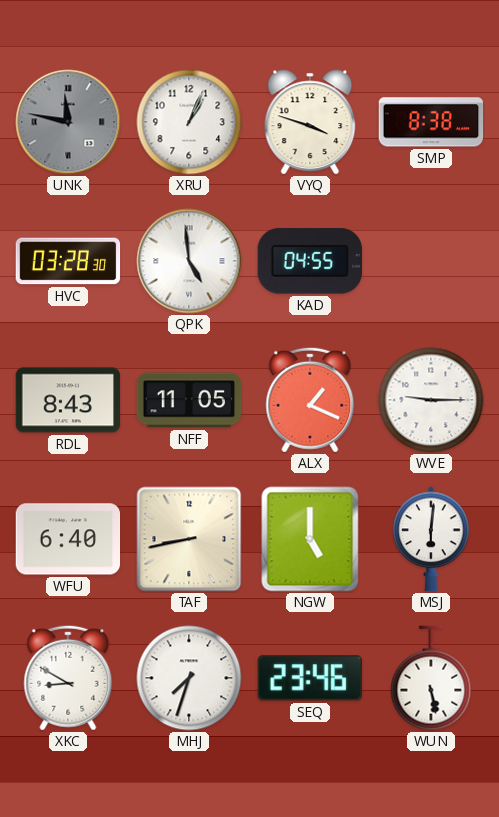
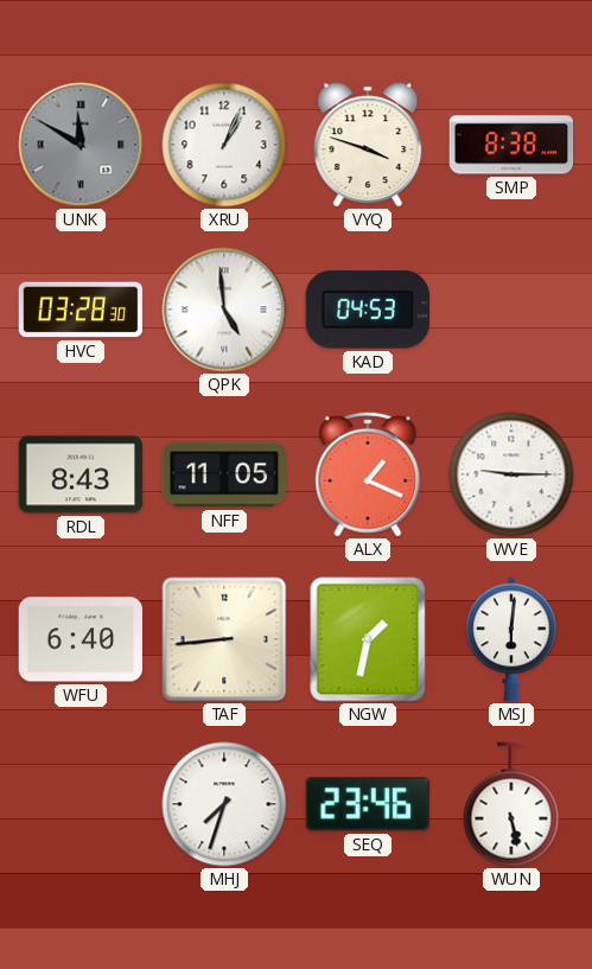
UNK: 11:47 -> 11:50
KAD: 04:55 -> 04:53
TAF: 8:43 -> 8:44
NGW: 5:00 -> 1:32
XKC: 8:50 -> none
